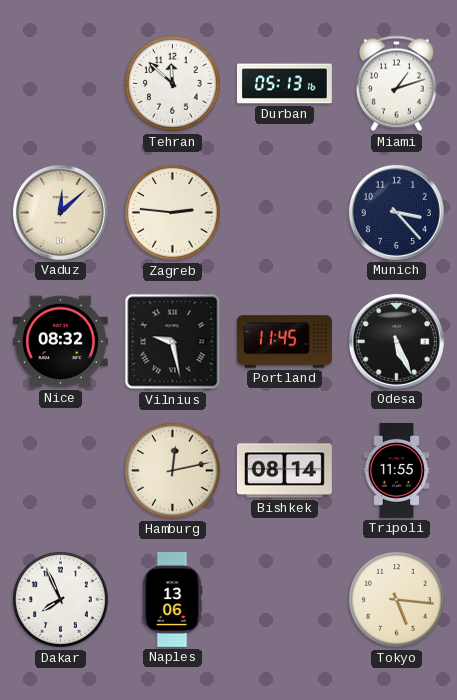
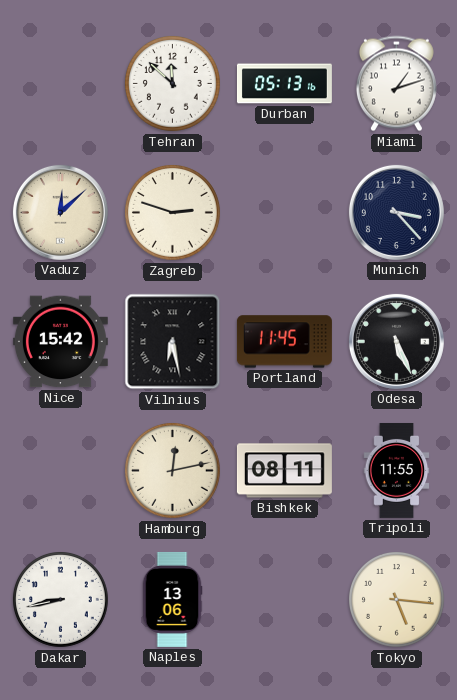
Zagreb: 2:46 -> 2:48
Nice: 08:32 -> 15:42
Vilnius: 9:28 -> 6:28
Bishkek: 08:14 -> 08:11
Dakar: 7:56 -> 8:43
